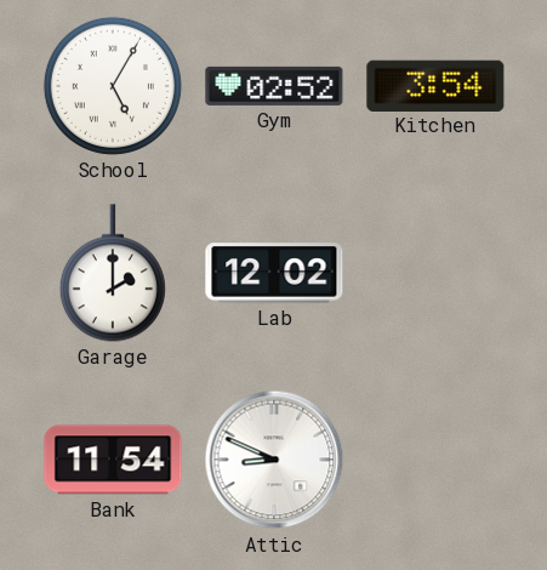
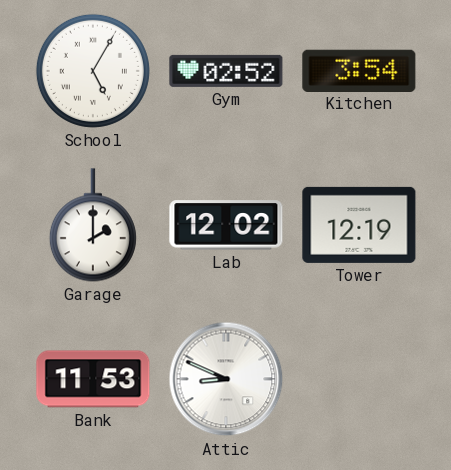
Tower: none -> 12:19
Bank: 11:54 -> 11:53
